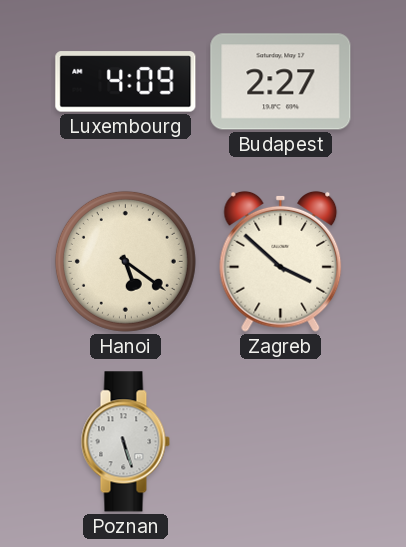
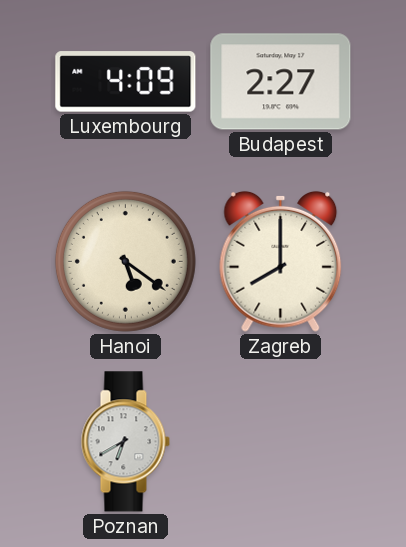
Zagreb: 3:52 -> 8:00
Poznan: 5:27 -> 6:40
